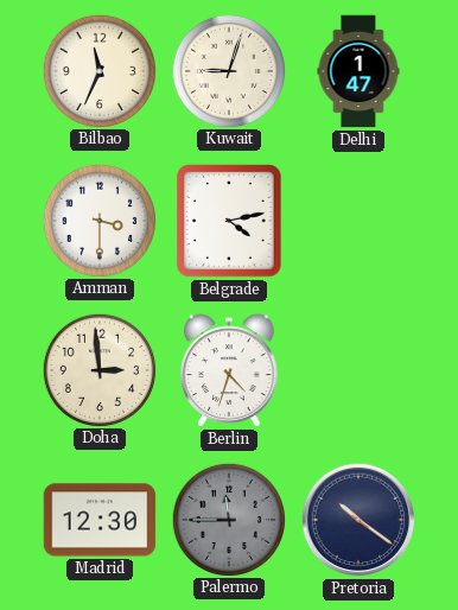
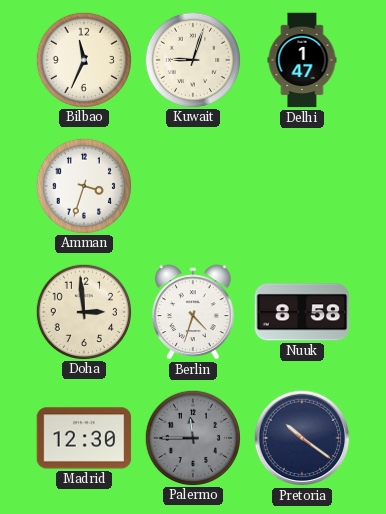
Amman: 3:30 -> 3:33
Belgrade: 4:13 -> none
Nuuk: none -> 8:58
